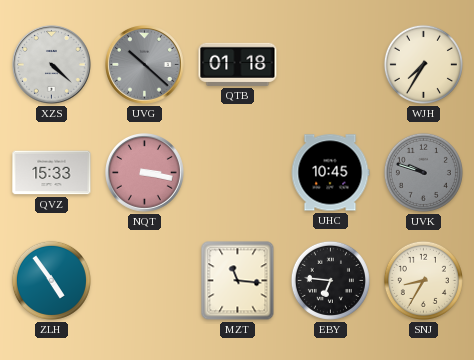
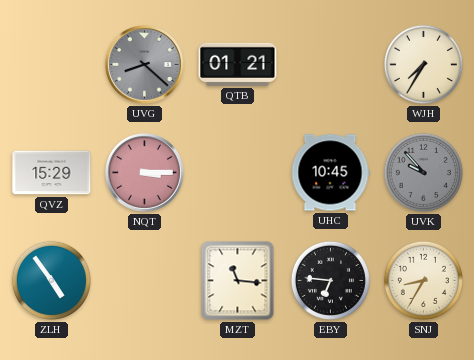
XZS: 4:22 -> none
UVG: 10:22 -> 8:22
QTB: 01:18 -> 01:21
QVZ: 15:33 -> 15:29
NQT: 3:17 -> 3:15
UVK: 9:48 -> 9:53
